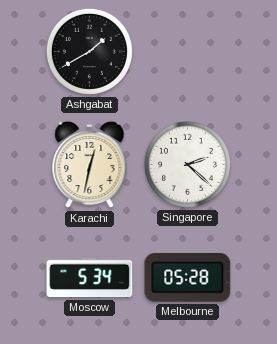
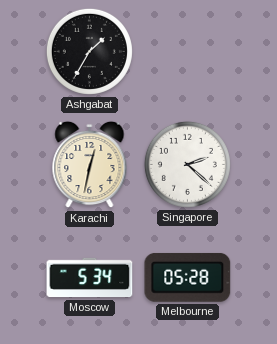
Ashgabat: 1:40 -> 1:35
